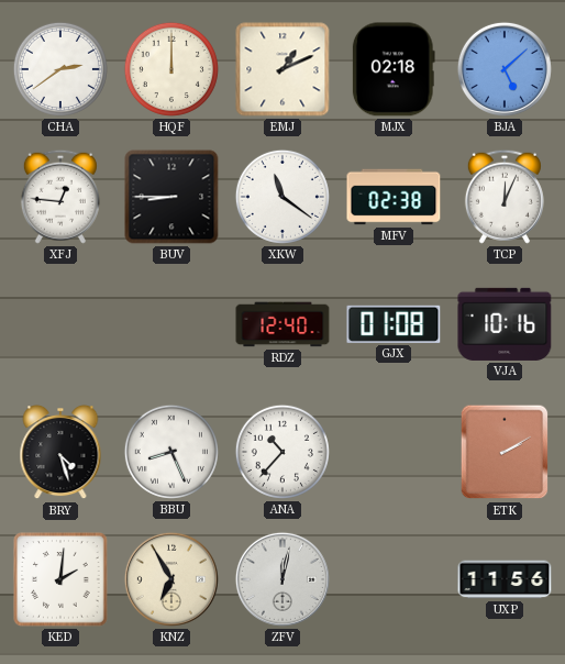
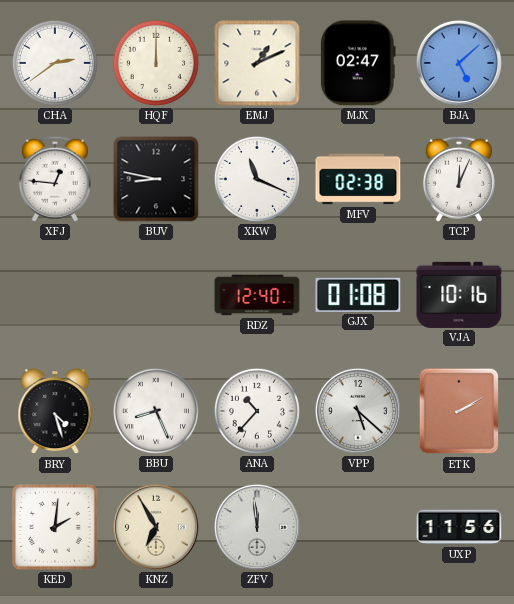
MJX: 02:18 -> 02:47
BUV: 8:45 -> 8:47
XKW: 11:21 -> 11:19
VPP: none -> 5:22
ZFV: 12:02 -> 11:59
